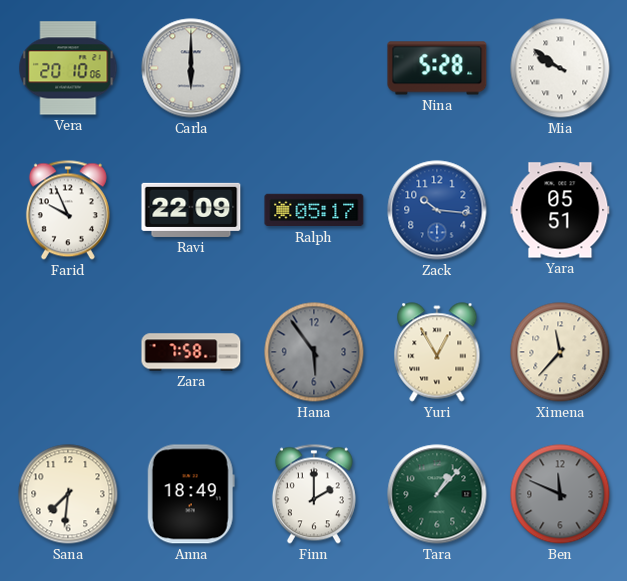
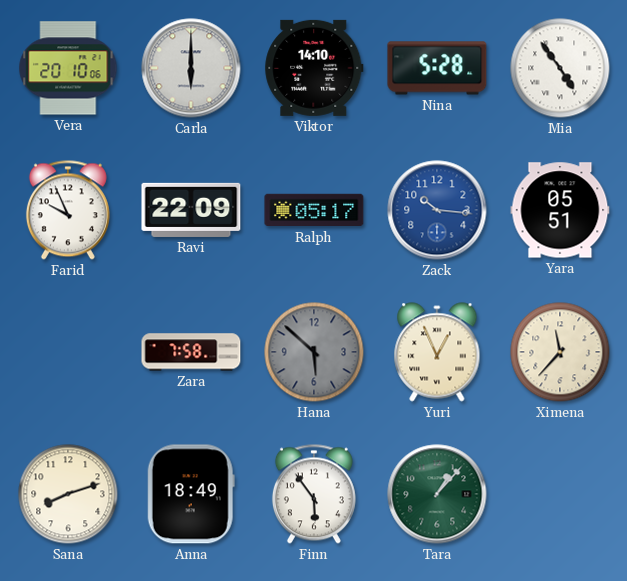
Viktor: none -> 14:10
Mia: 9:51 -> 4:54
Hana: 5:54 -> 5:52
Yuri: 12:55 -> 12:56
Sana: 7:31 -> 8:12
Finn: 2:00 -> 5:54
Ben: 11:49 -> none
